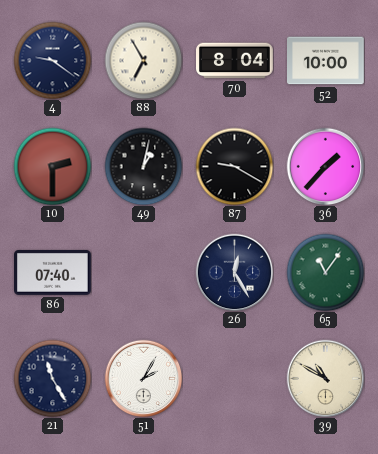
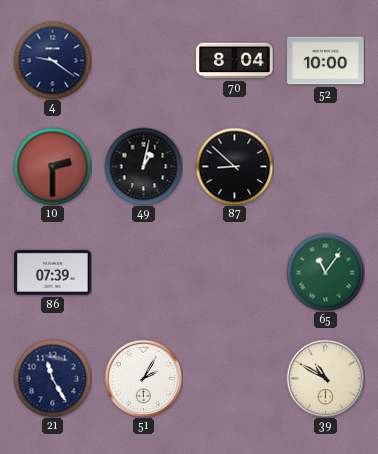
88: 6:55 -> none
87: 9:20 -> 8:52
36: 1:37 -> none
86: 07:40 -> 07:39
26: 12:25 -> none
